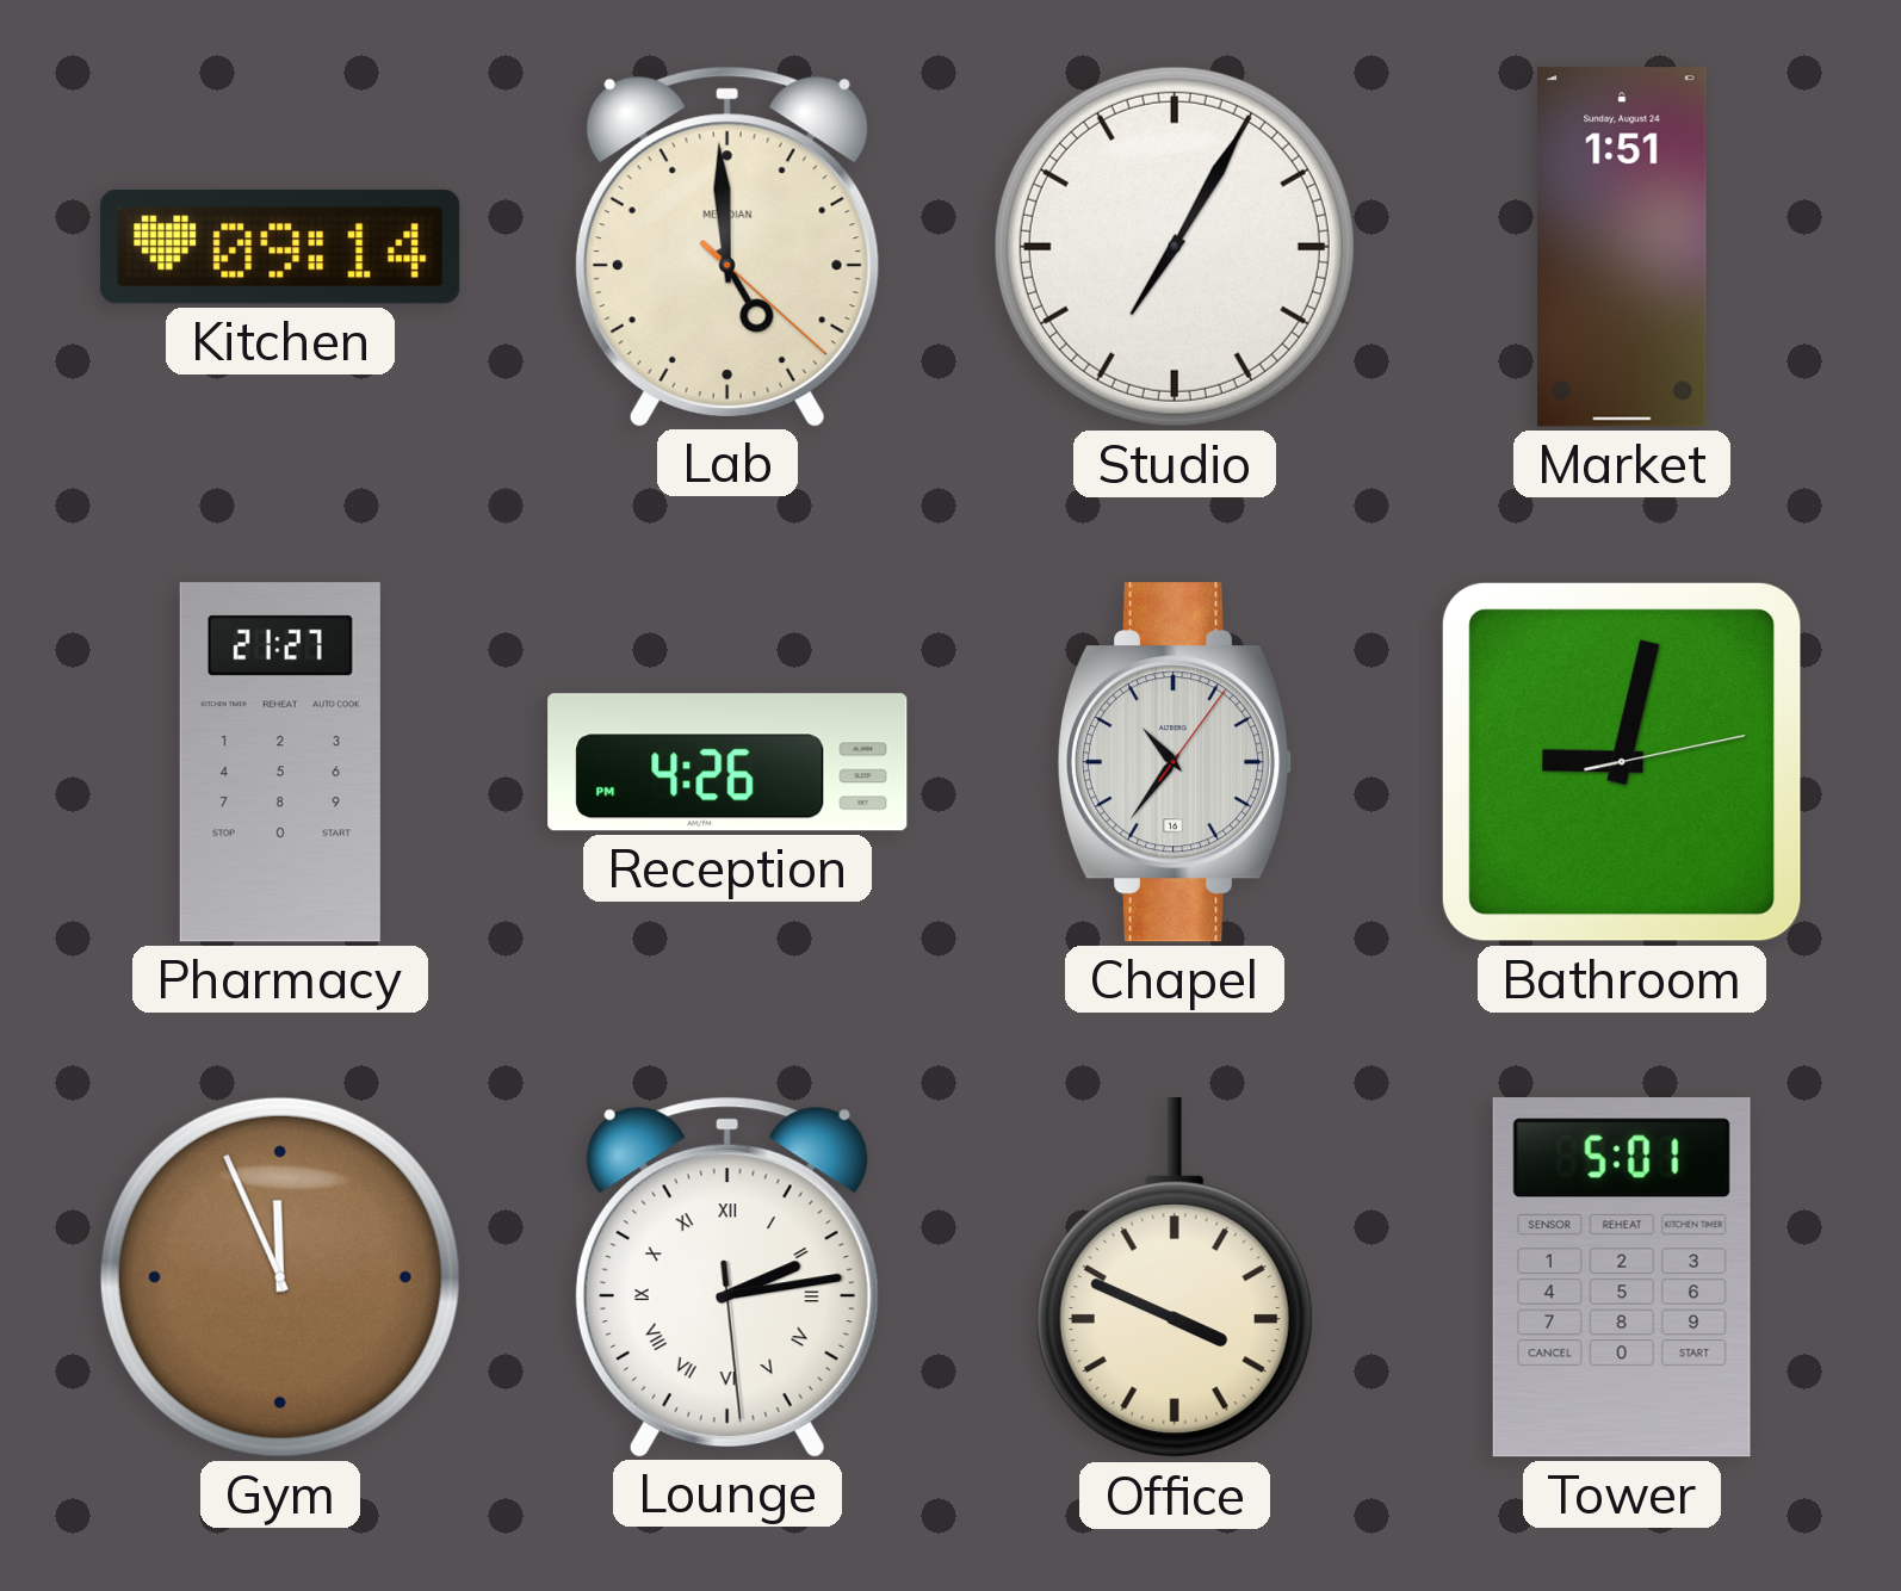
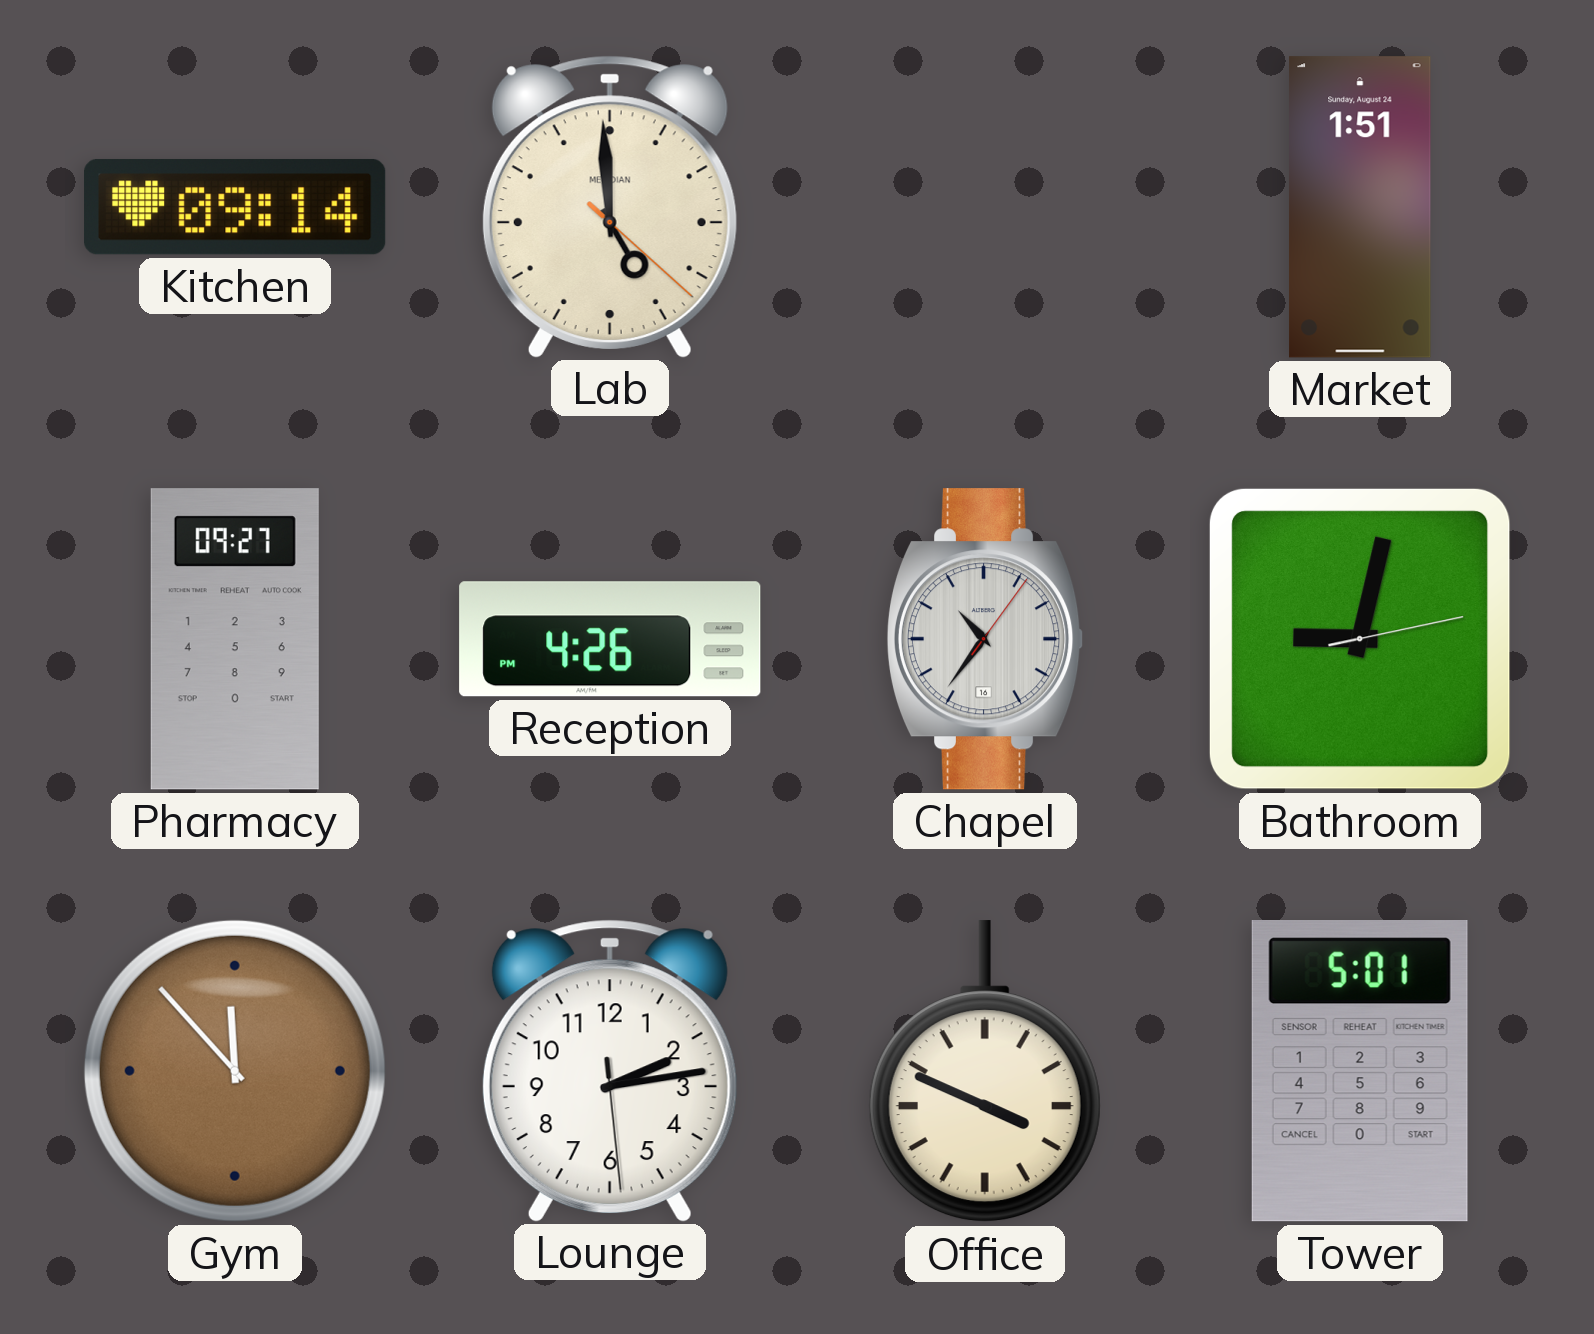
Studio: 7:05 -> none
Pharmacy: 21:27 -> 09:27
Gym: 11:56 -> 11:53
Lounge numerals: Roman -> Arabic
